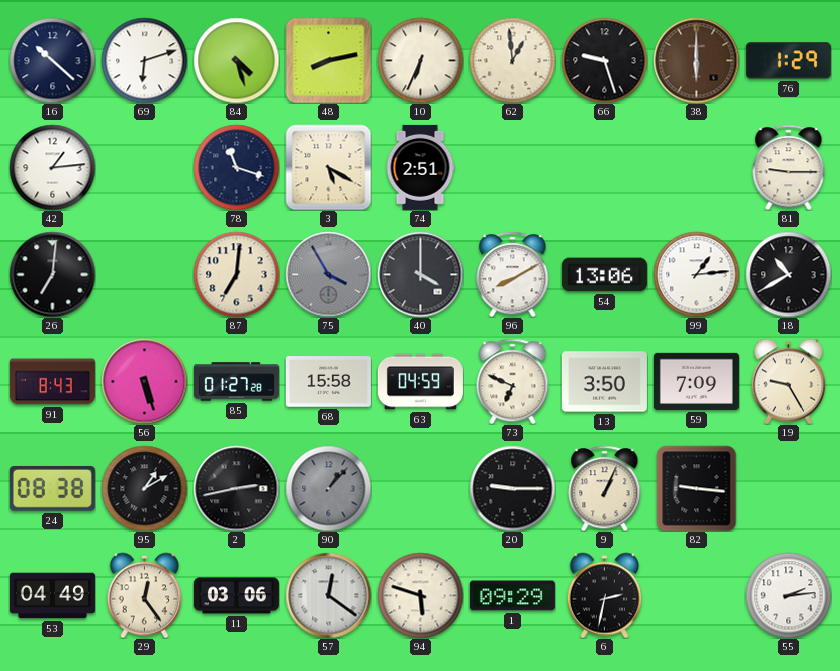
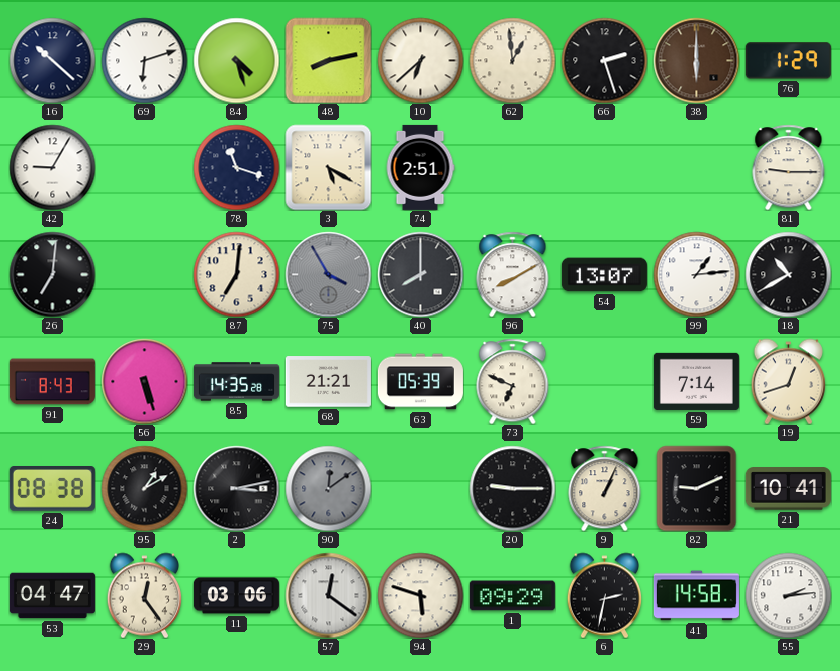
10: 6:34 -> 6:38
66: 9:27 -> 2:27
42: 1:14 -> 9:05
40: 4:00 -> 8:00
54: 13:06 -> 13:07
85: 01:27 -> 14:35
68: 15:58 -> 21:21
63: 04:59 -> 05:39
13: 3:50 -> none
59: 7:09 -> 7:14
19: 9:25 -> 12:42
2: 2:43 -> 3:13
90: 1:07 -> 12:09
82: 9:16 -> 9:11
21: none -> 10:41
53: 04:49 -> 04:47
41: none -> 14:58
